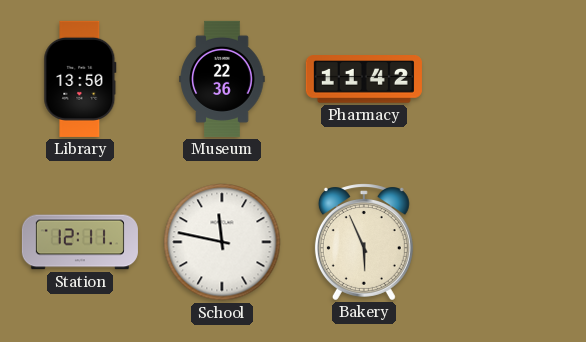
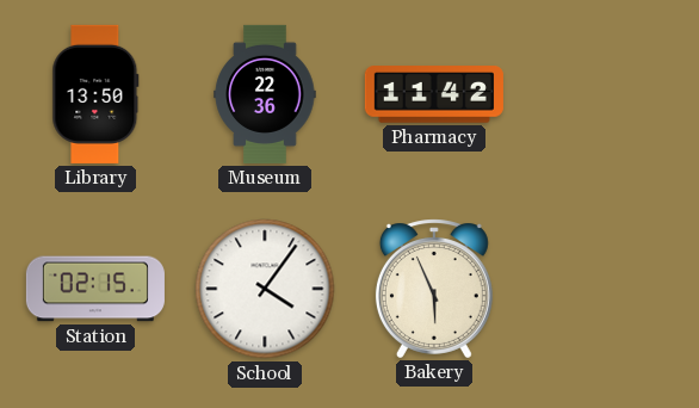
Station: 12:11 -> 02:15
School: 11:47 -> 4:06
